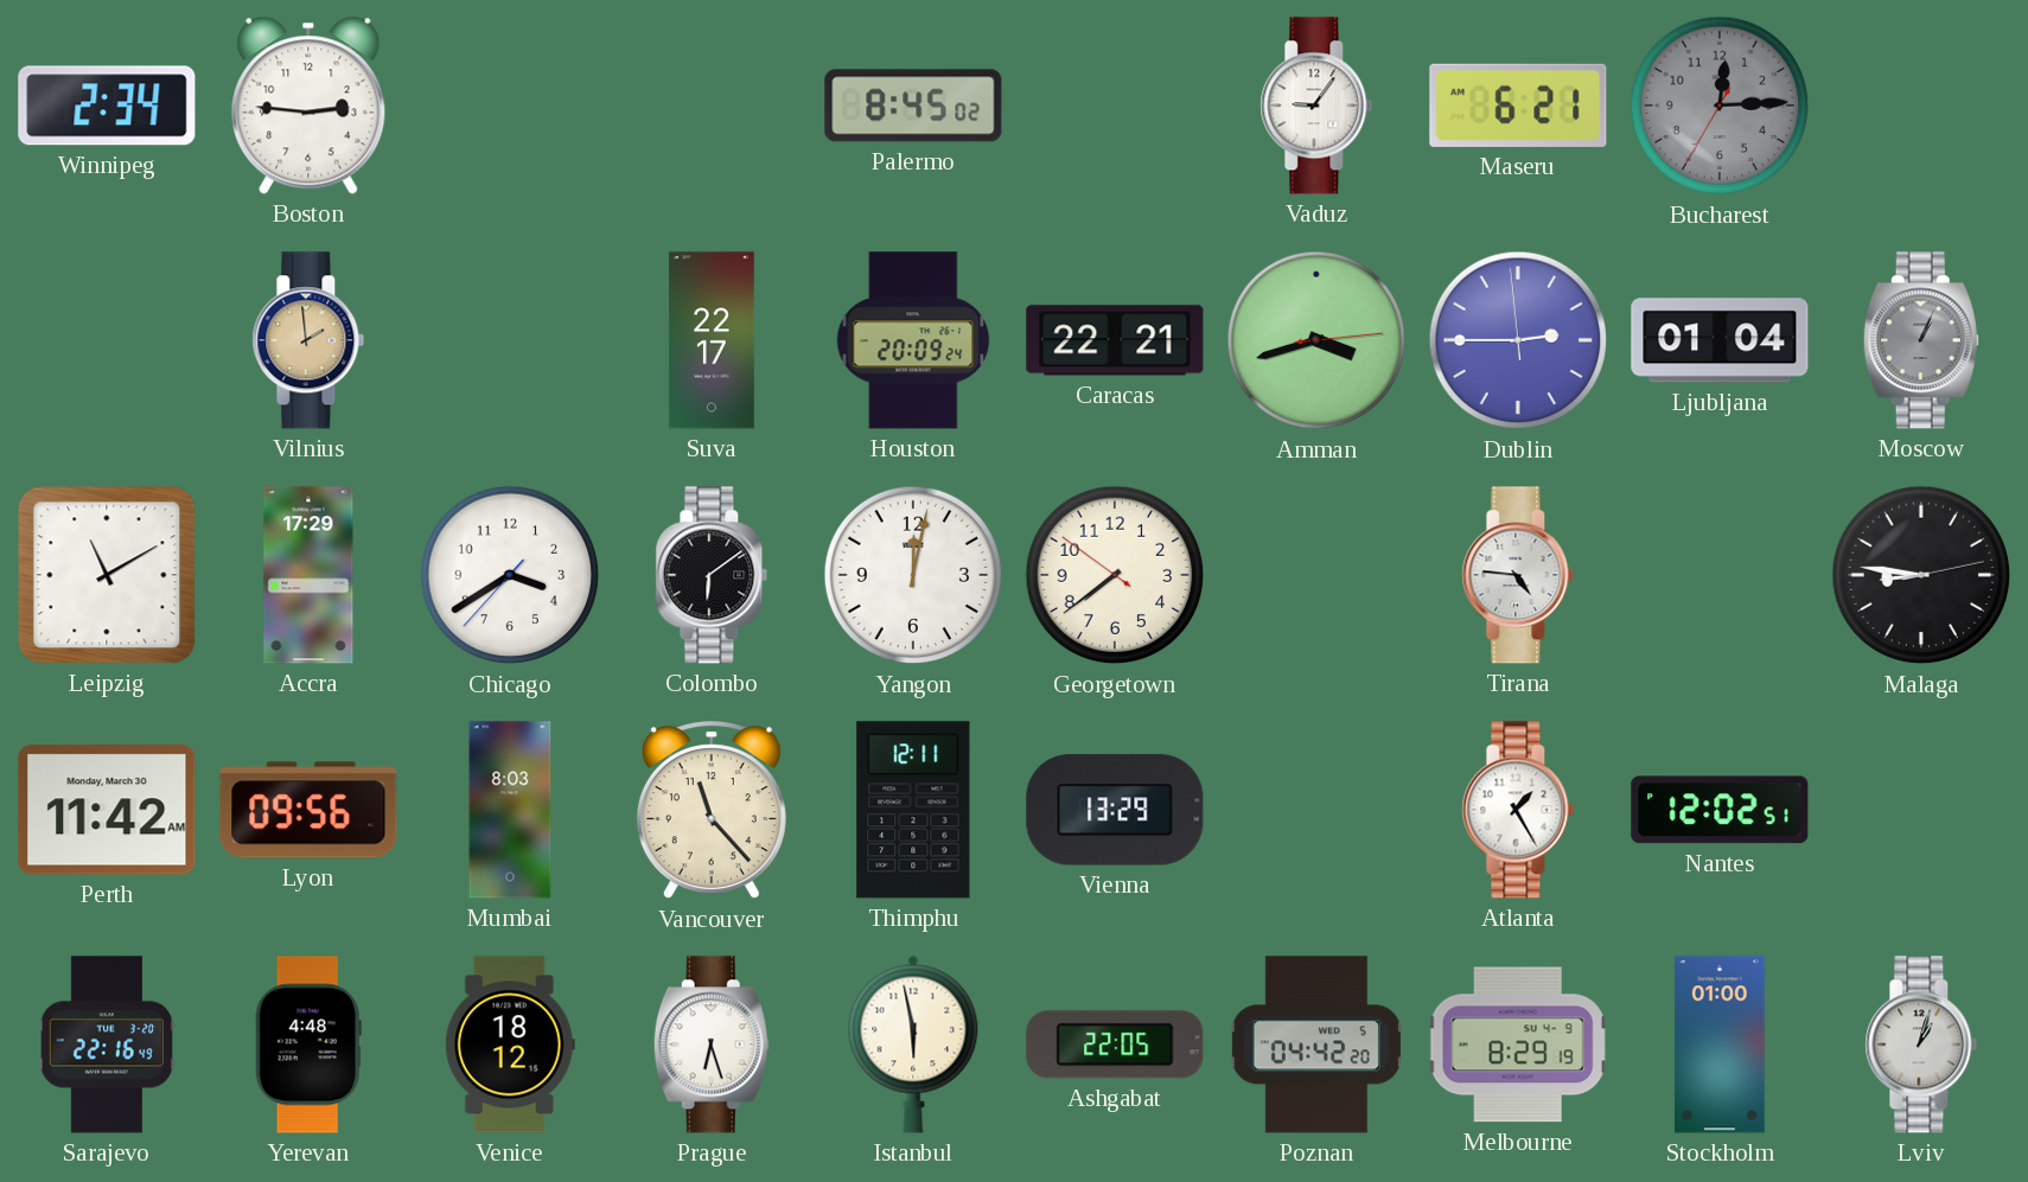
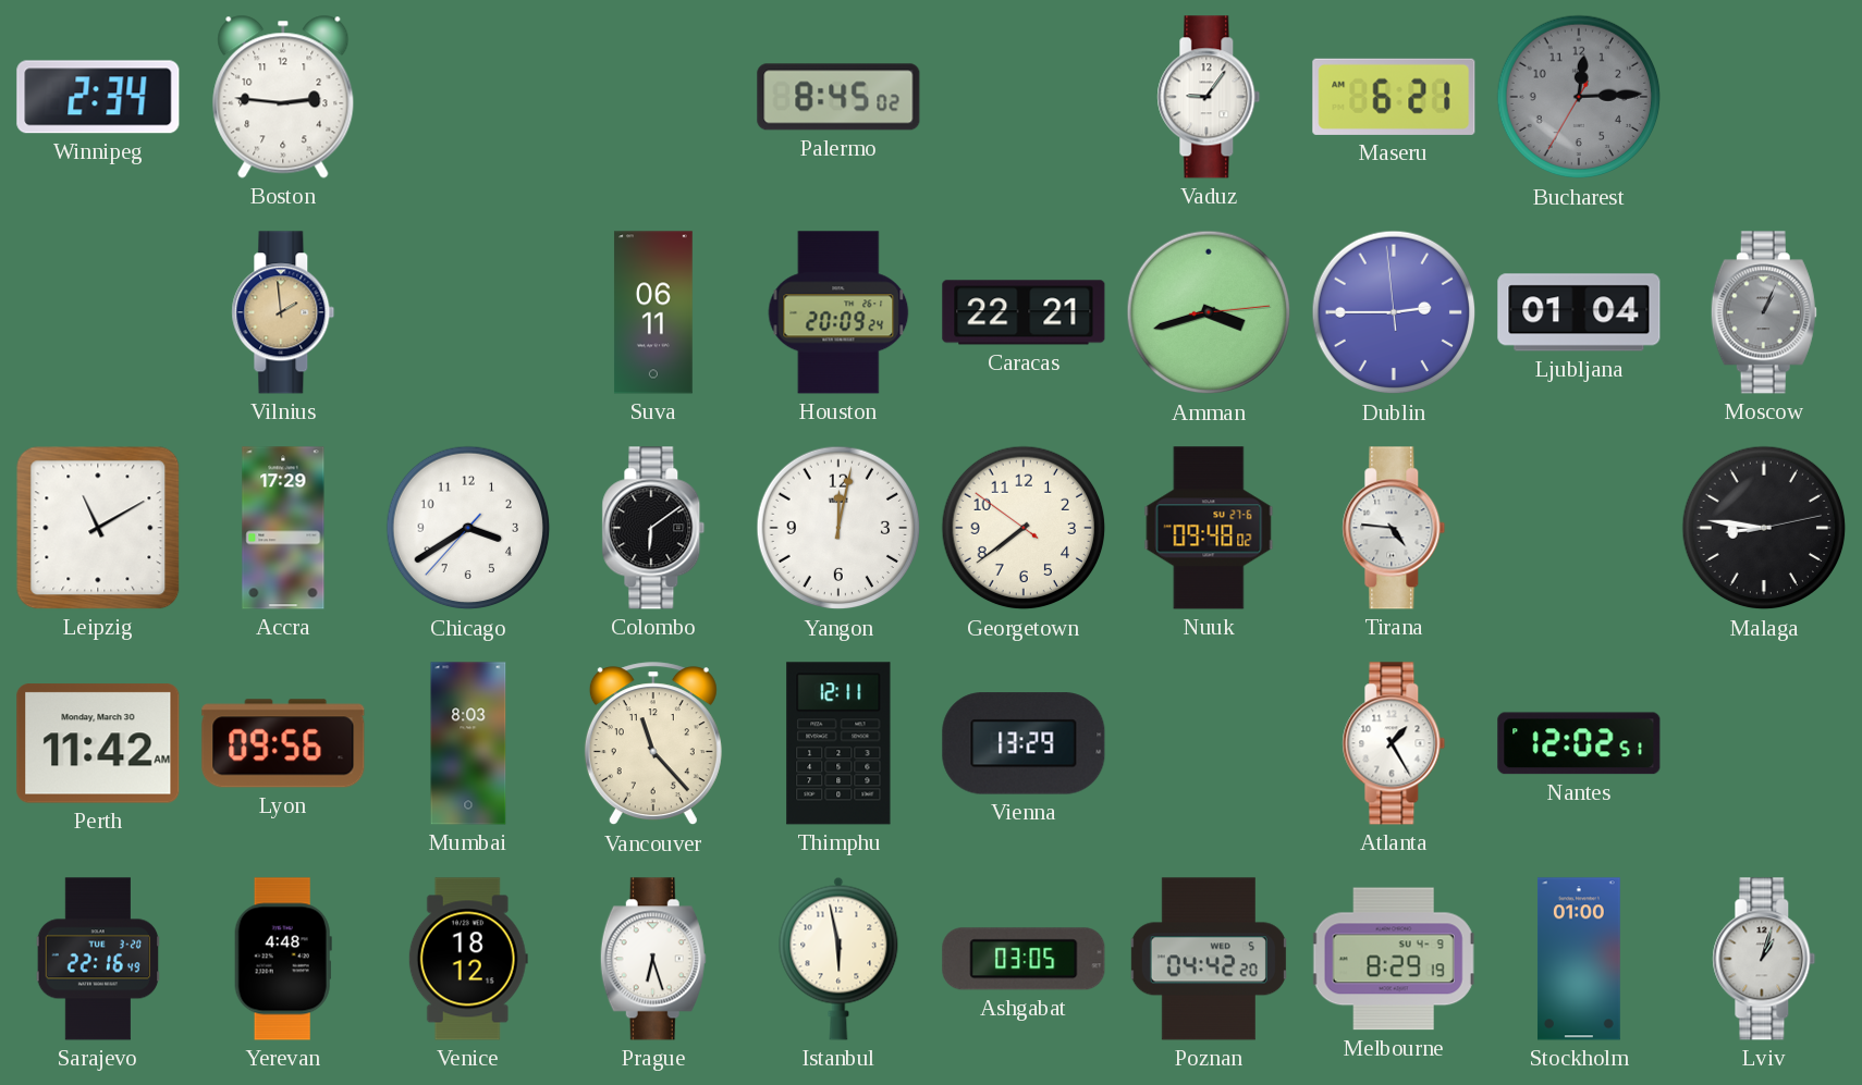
Suva: 22:17 -> 06:11
Nuuk: none -> 09:48
Ashgabat: 22:05 -> 03:05
